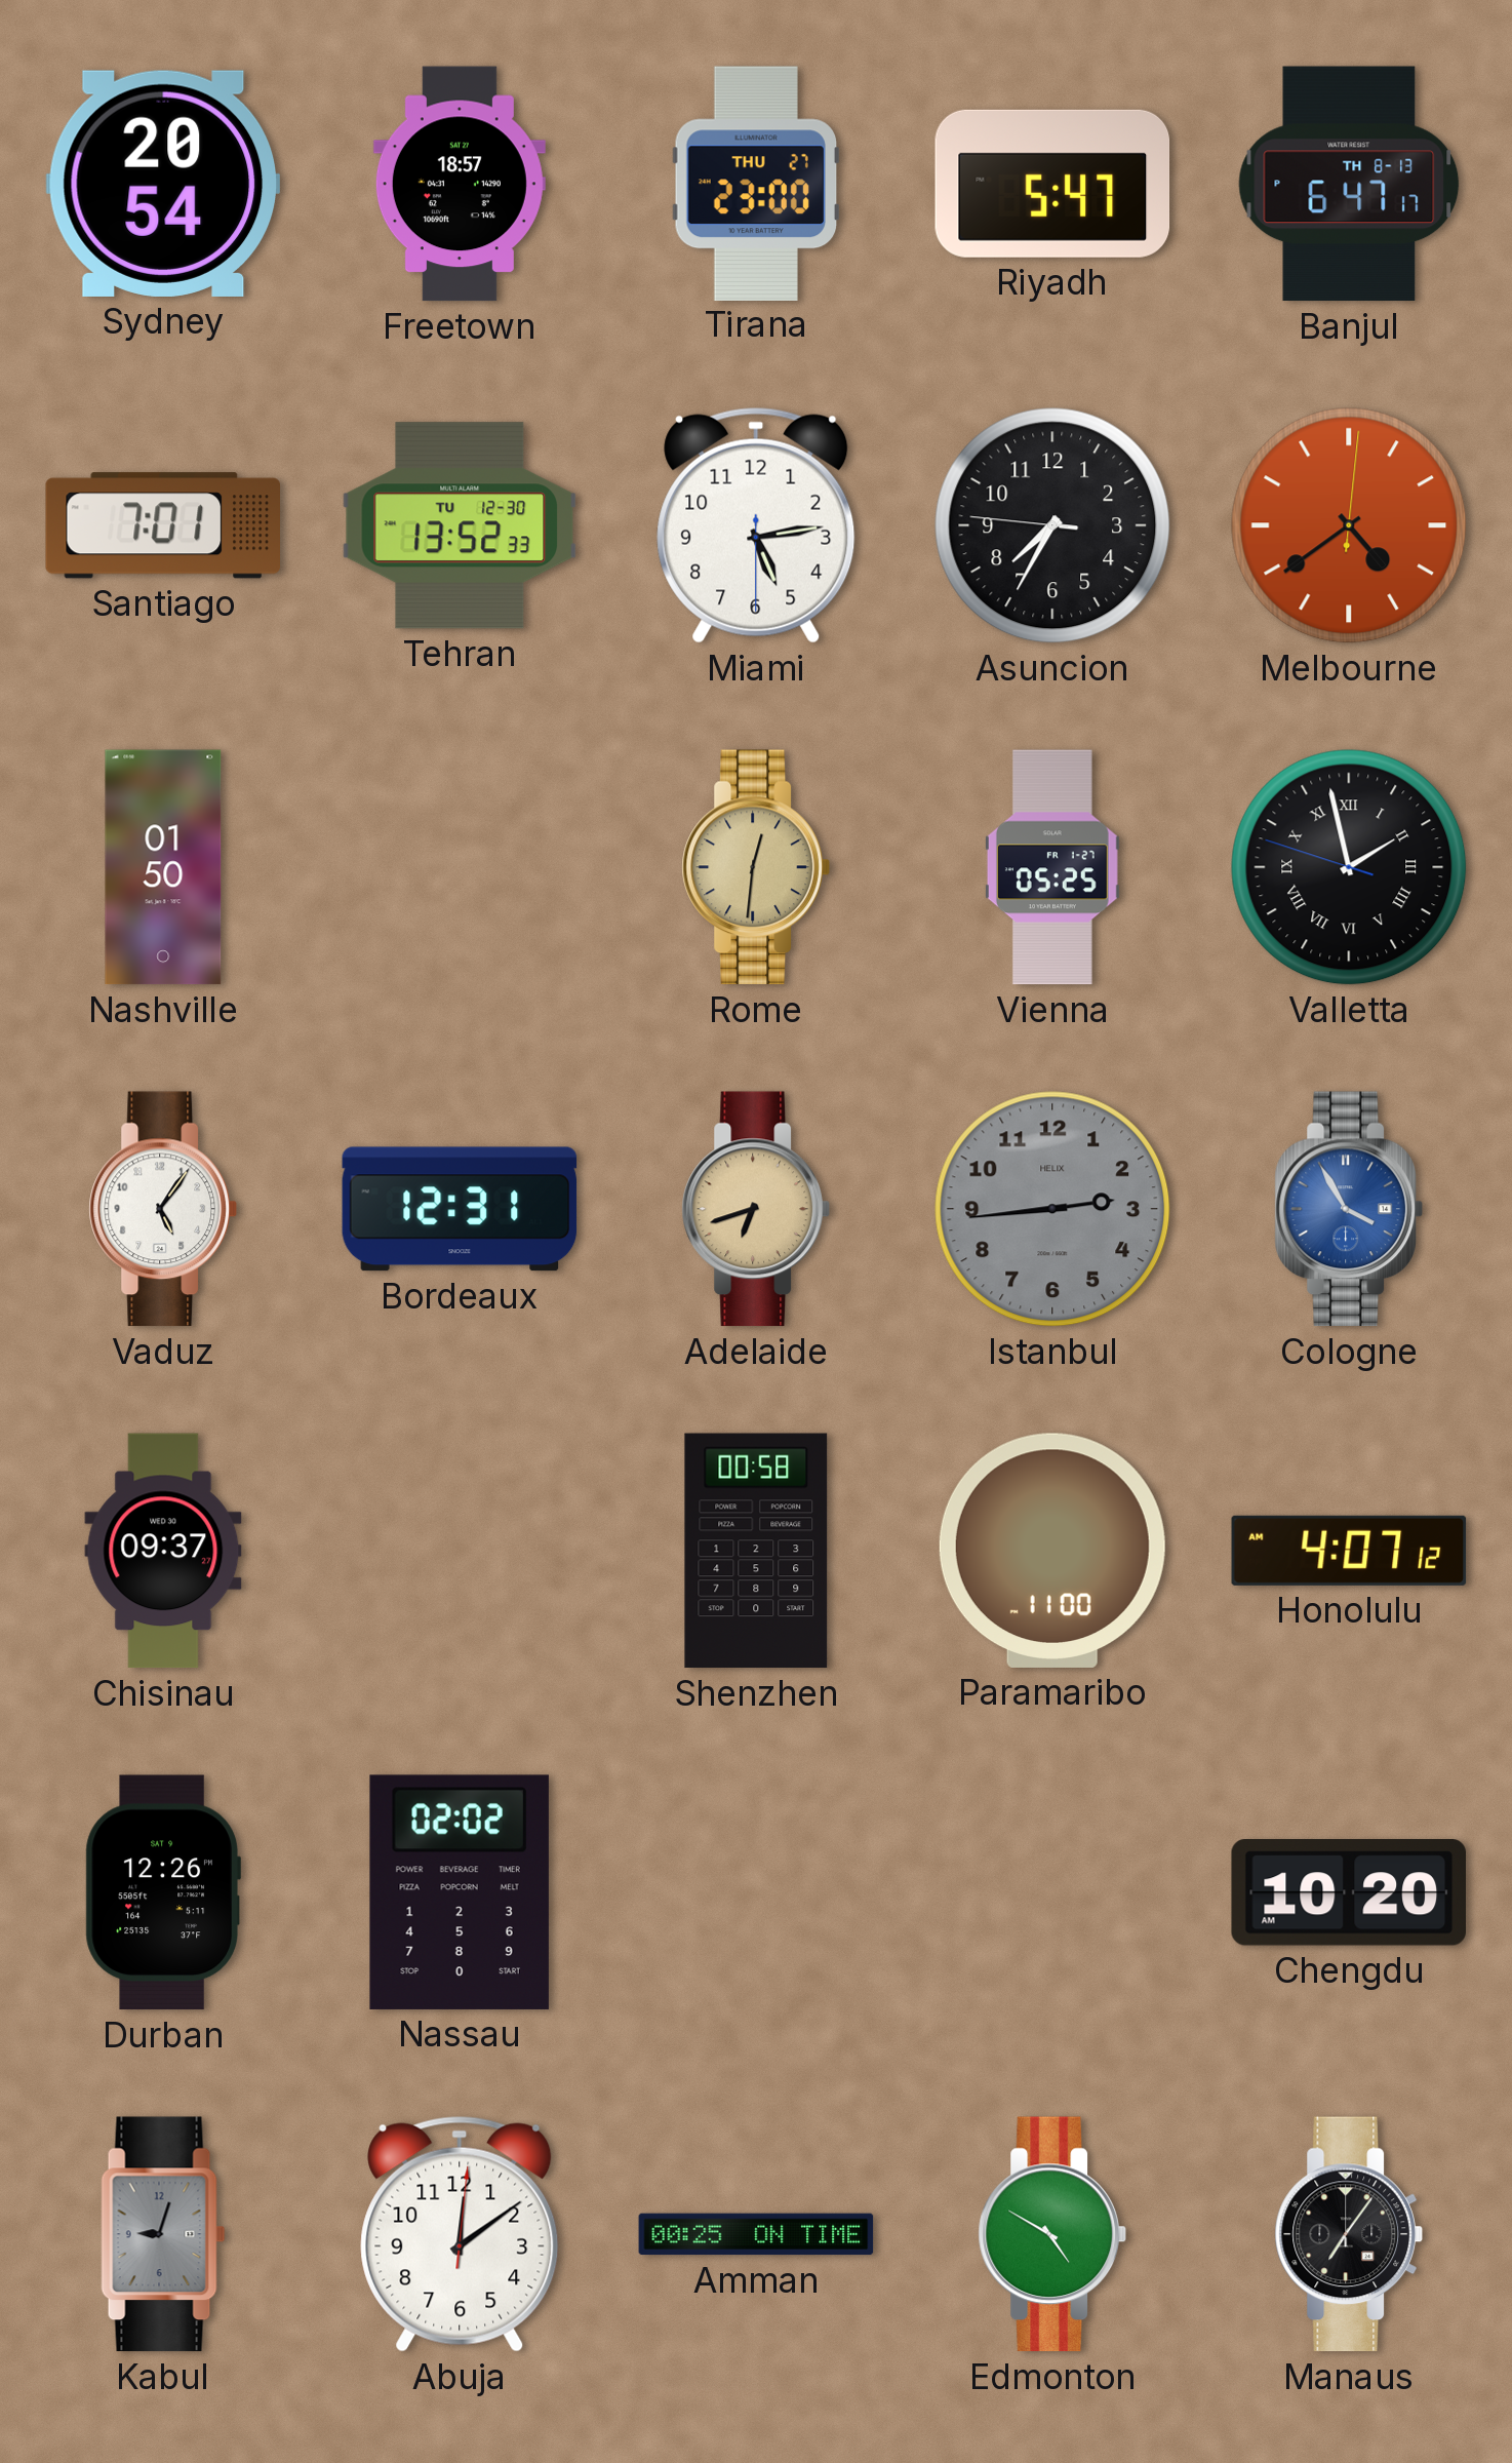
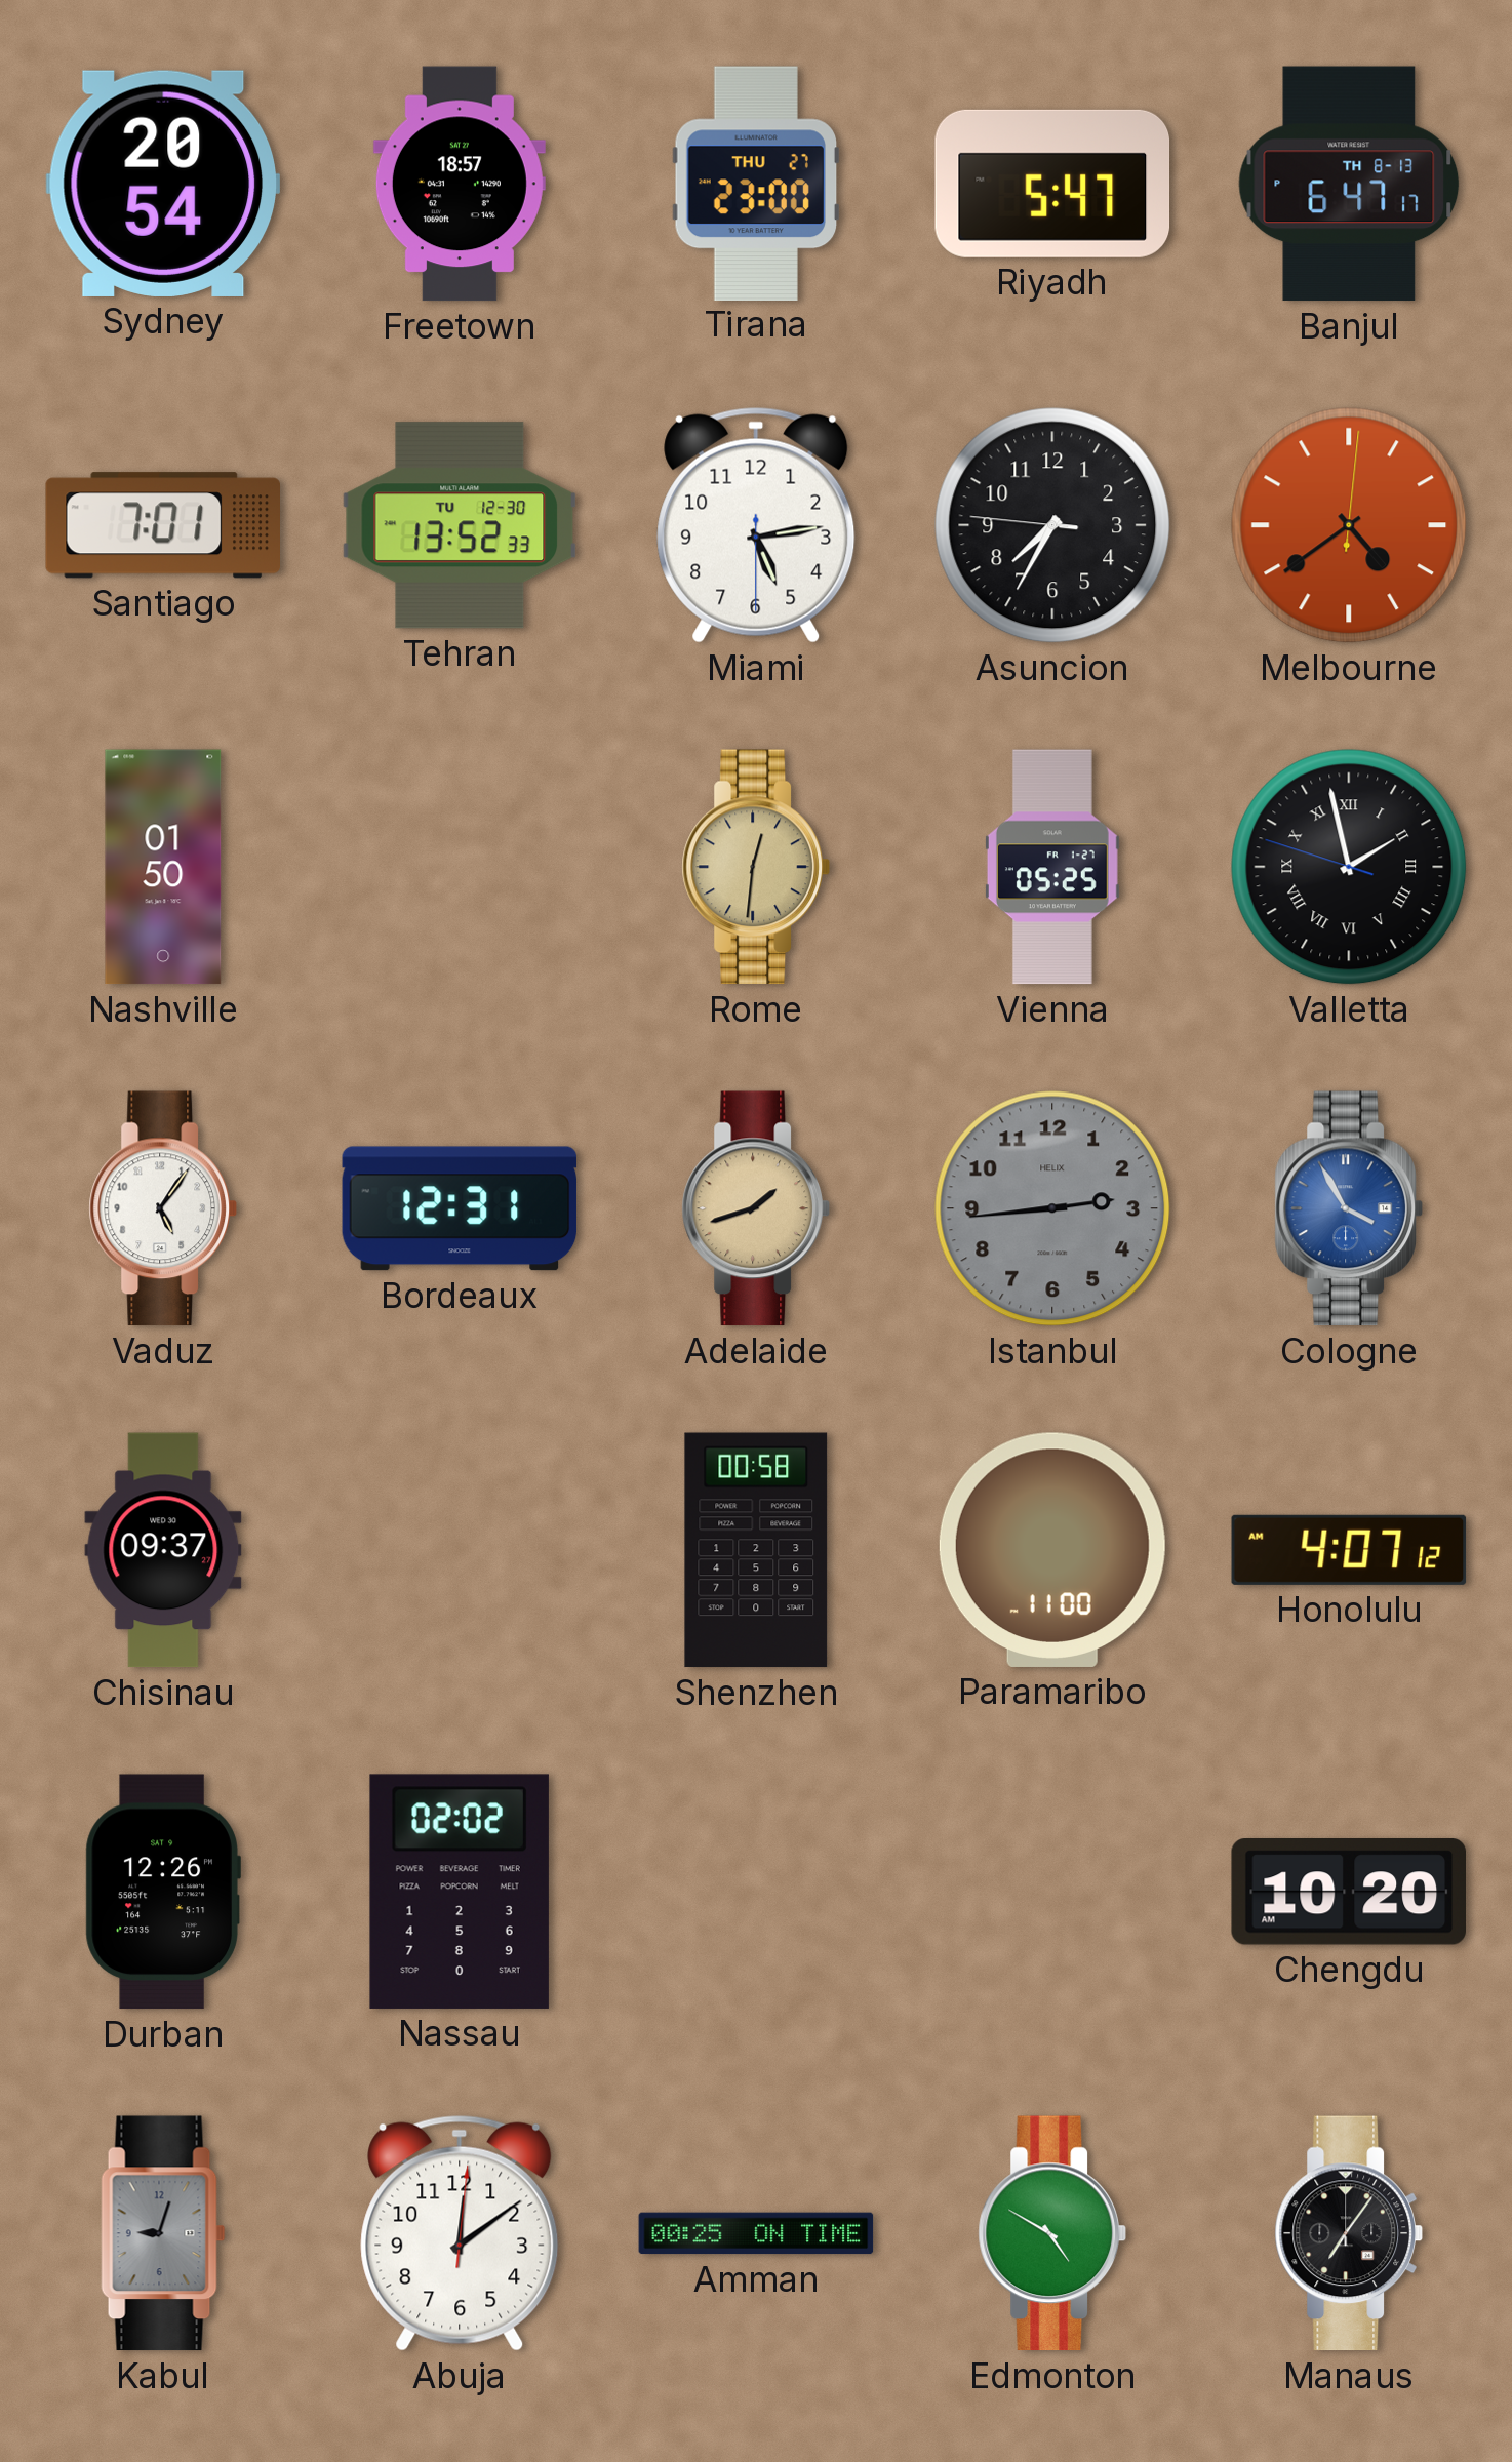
Adelaide: 6:42 -> 1:42
